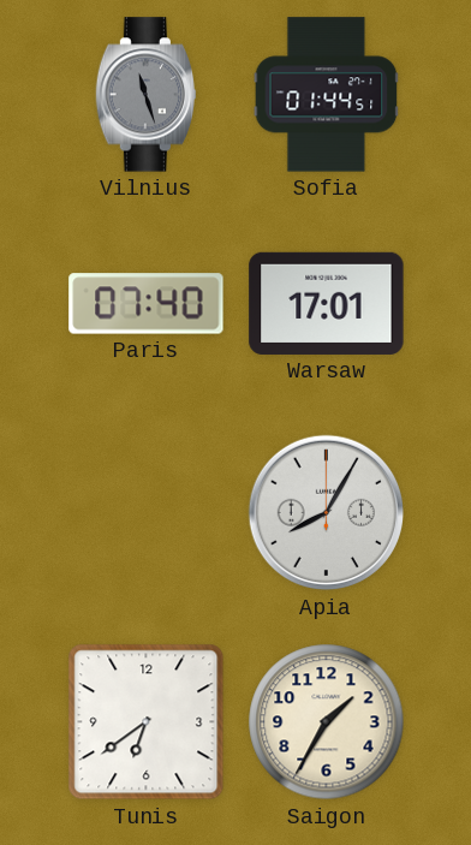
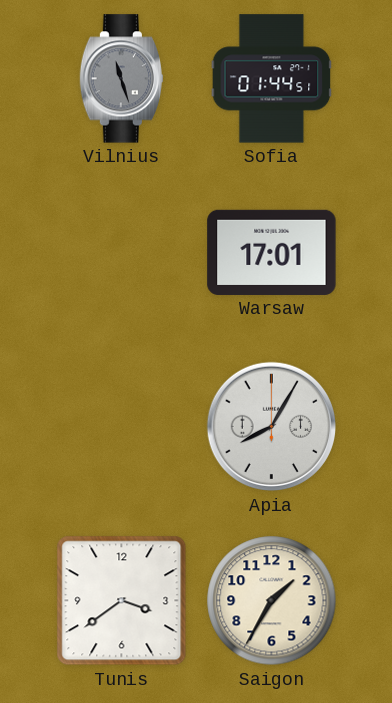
Paris: 07:40 -> none
Tunis: 6:39 -> 3:39
